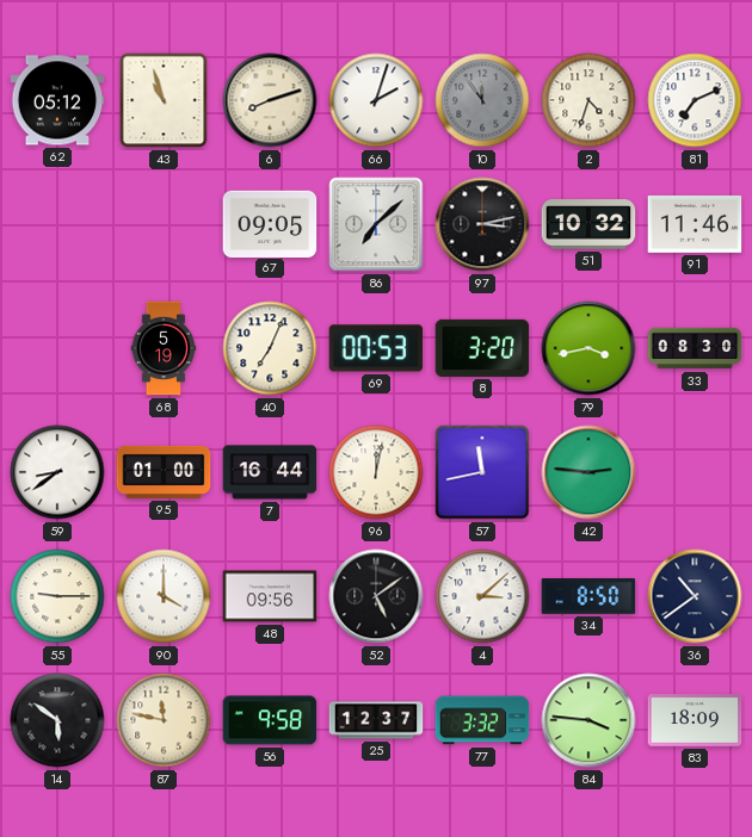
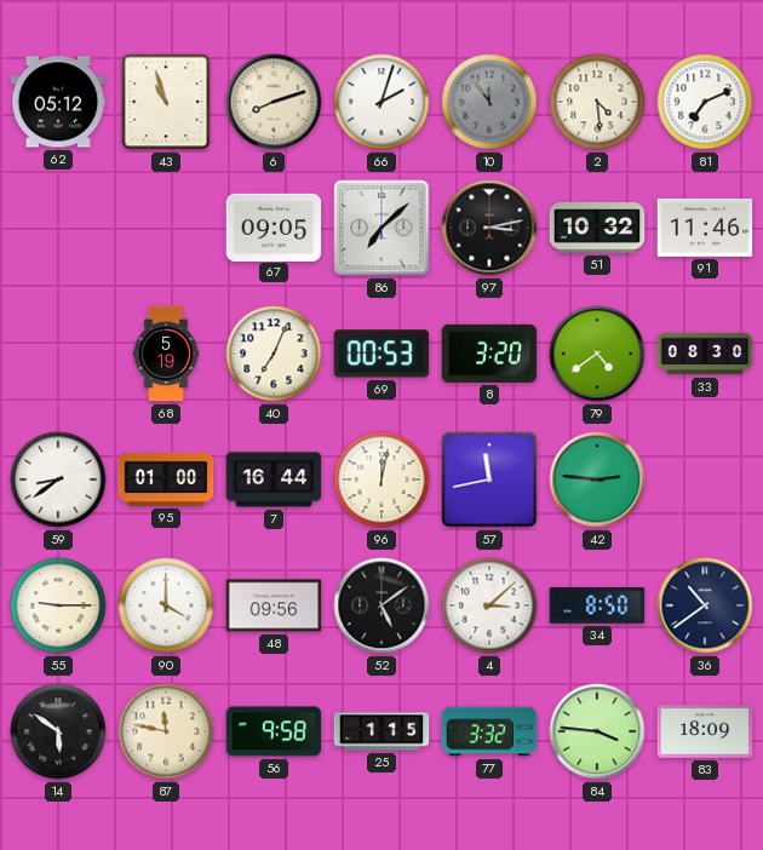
2: 4:33 -> 4:29
79: 3:43 -> 4:39
25: 12:37 -> 1:15
